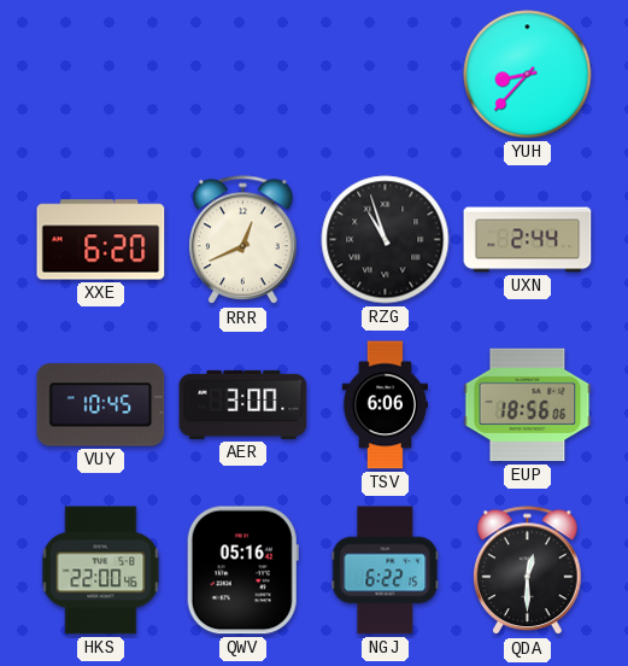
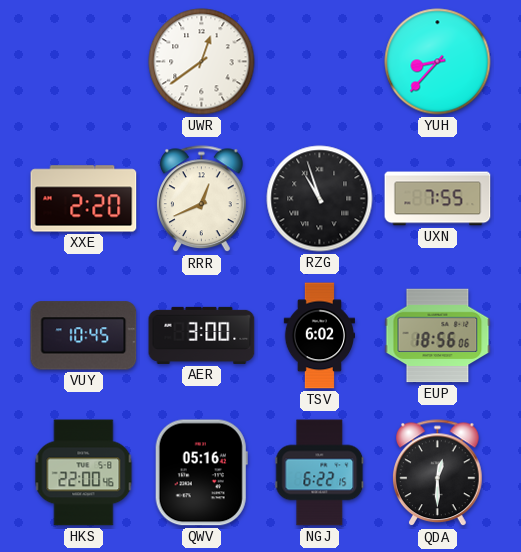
UWR: none -> 12:39
XXE: 6:20 -> 2:20
UXN: 2:44 -> 7:55
TSV: 6:06 -> 6:02
